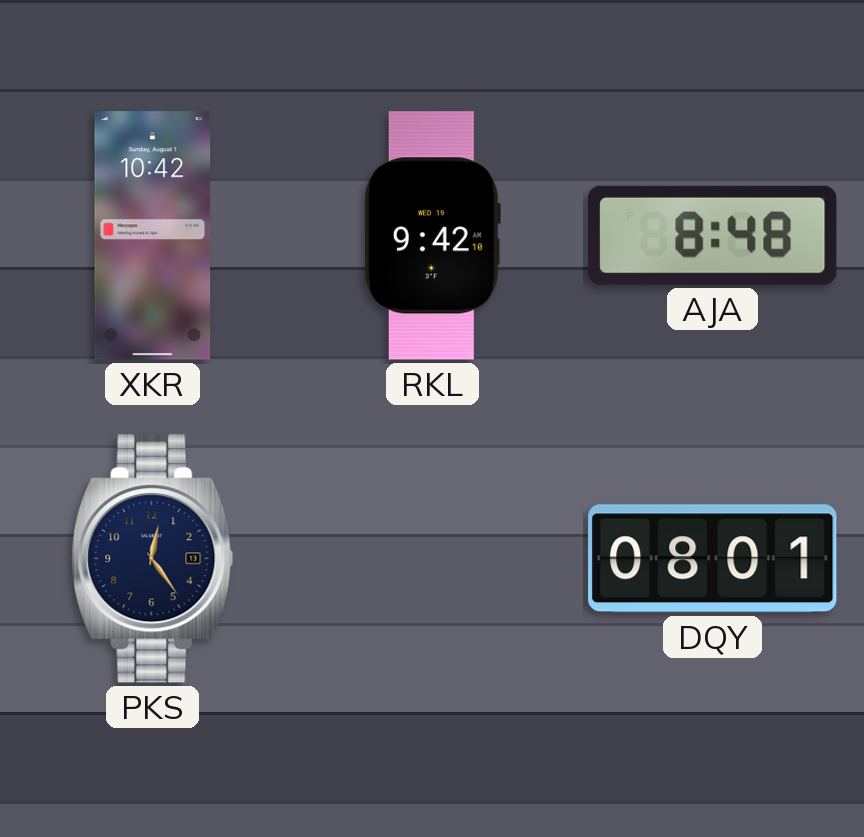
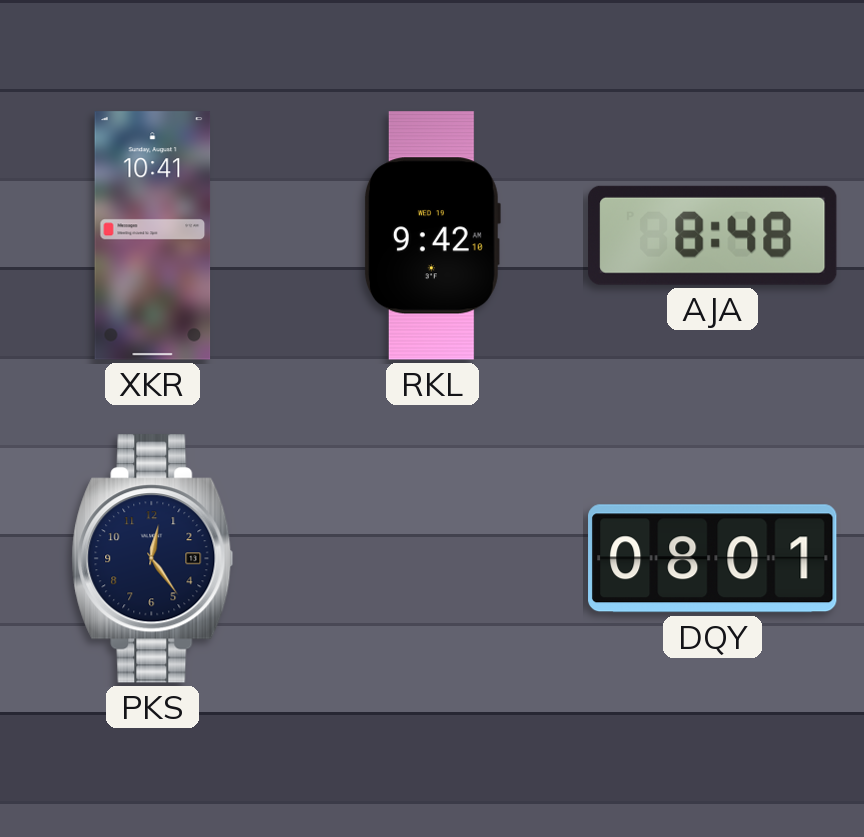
XKR: 10:42 -> 10:41
